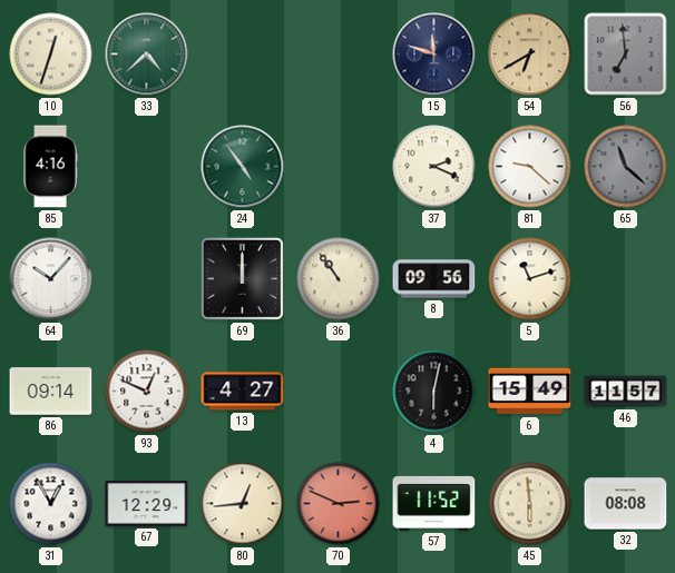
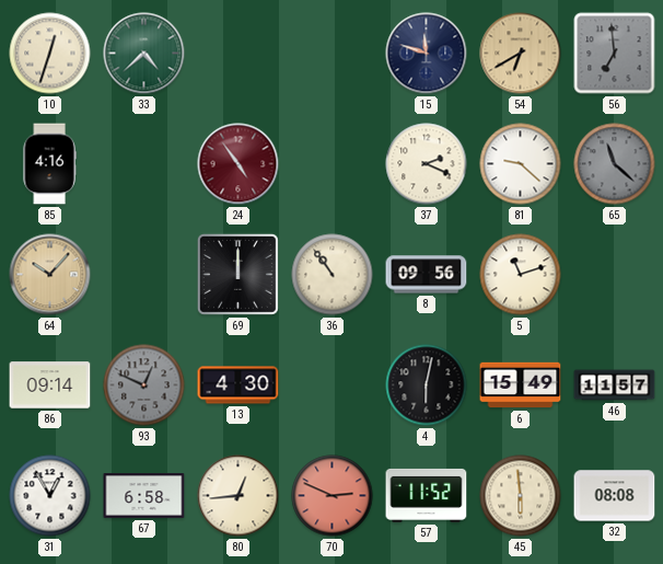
24 dial: green -> burgundy
64 dial: white -> champagne
93 dial: white -> grey
13: 4:27 -> 4:30
67: 12:29 -> 6:58
